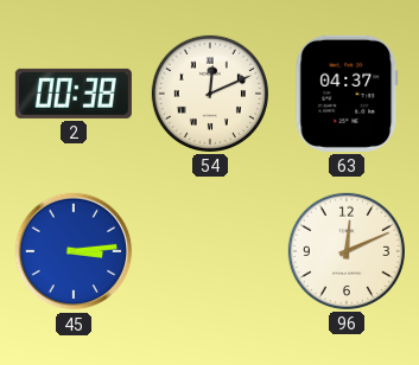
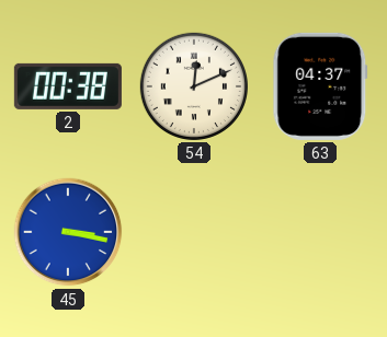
45: 3:14 -> 3:17
96: 12:11 -> none
